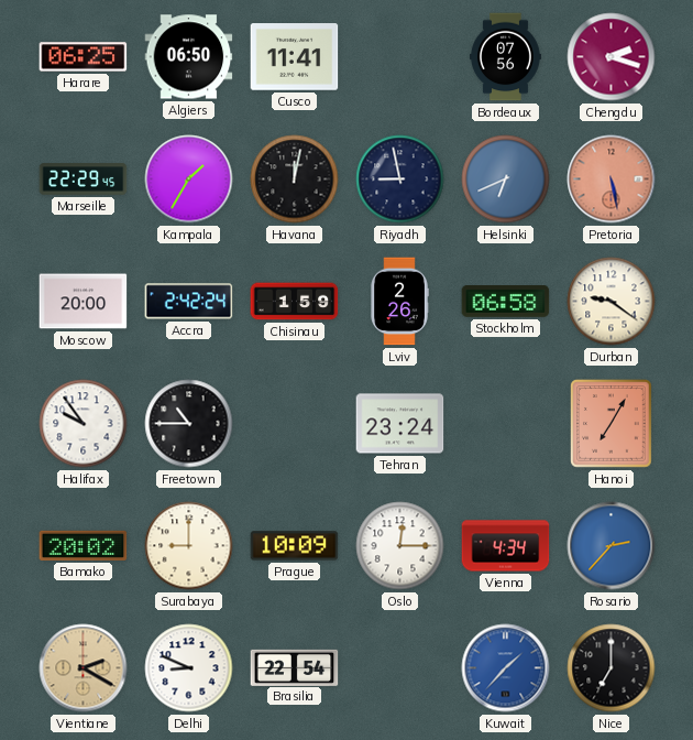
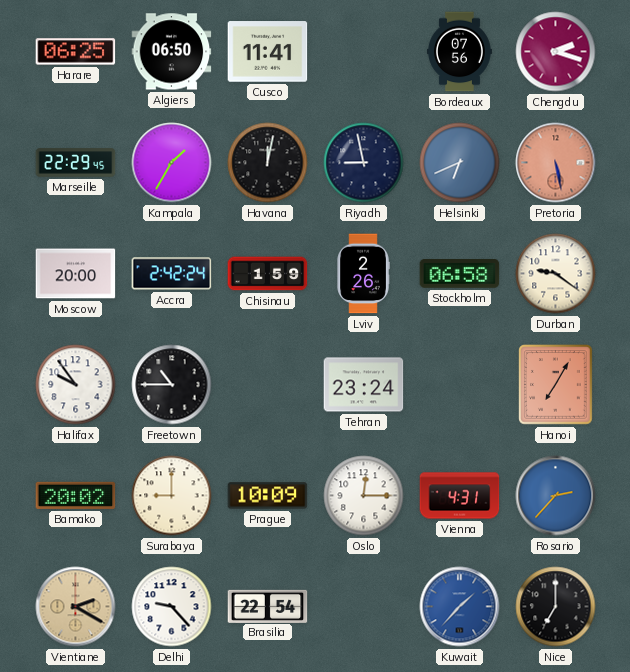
Vienna: 4:34 -> 4:31
Delhi: 8:49 -> 9:23
